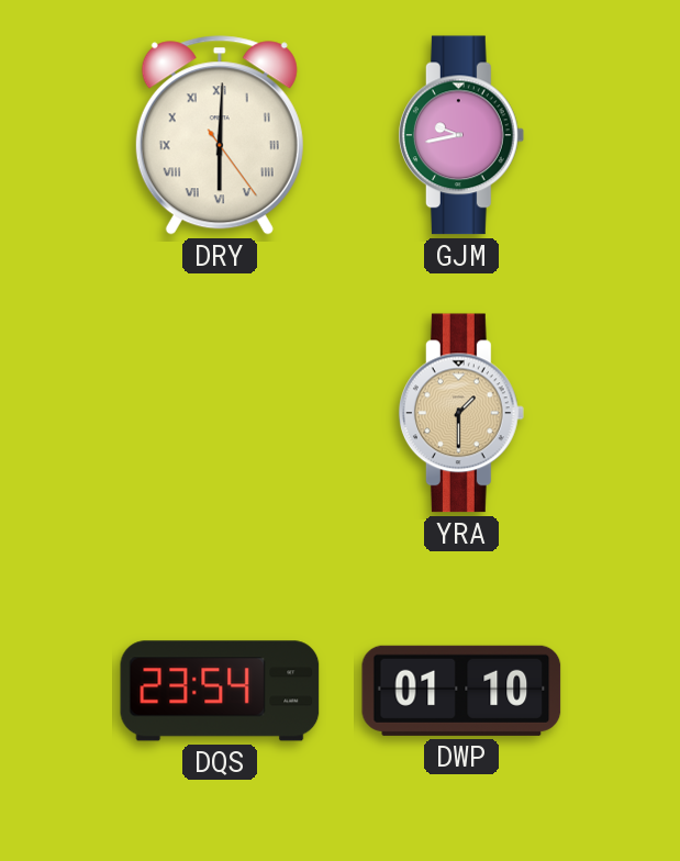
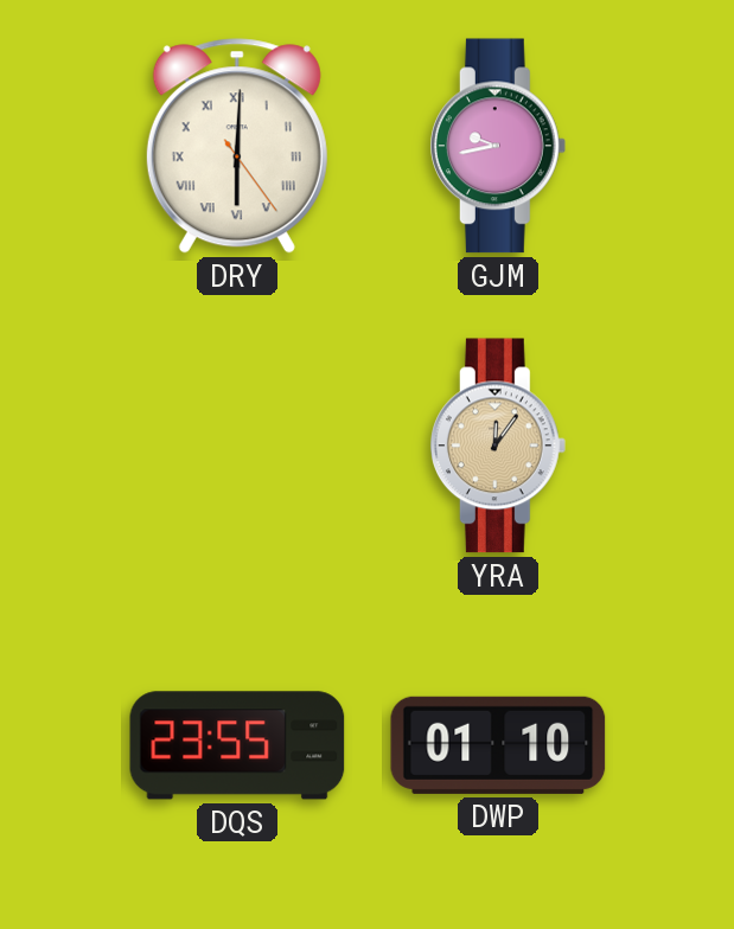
YRA: 1:30 -> 12:06
DQS: 23:54 -> 23:55
